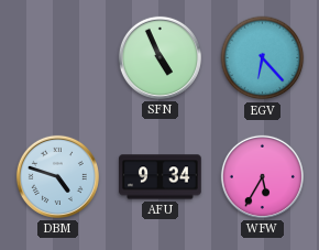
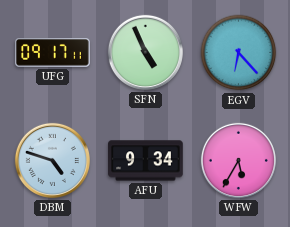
UFG: none -> 09:17
